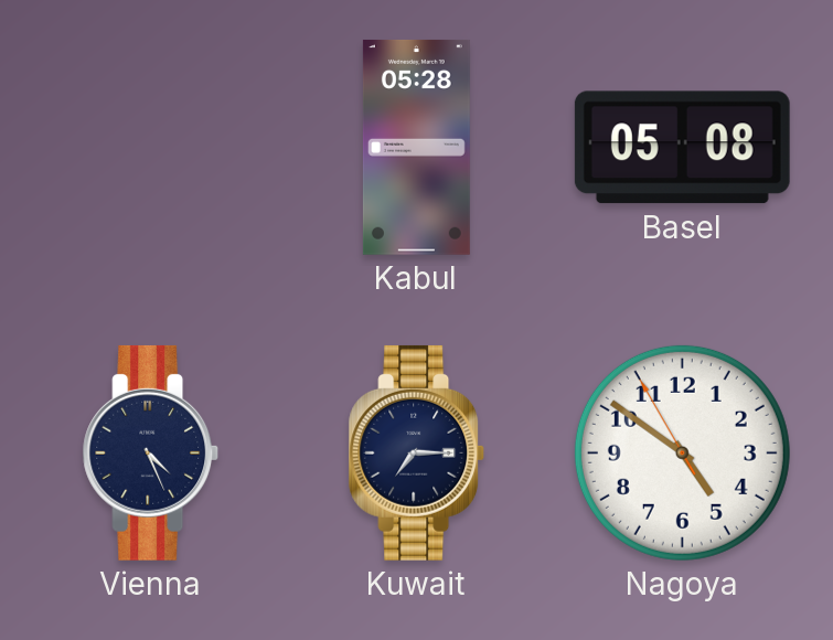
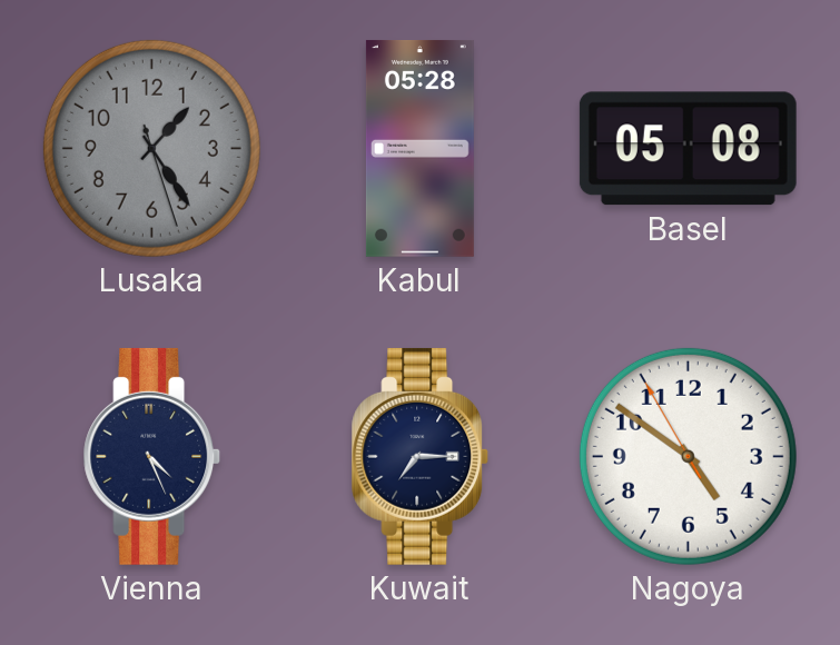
Lusaka: none -> 1:24
